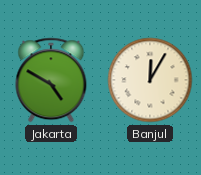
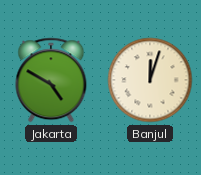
Banjul: 12:05 -> 12:03
